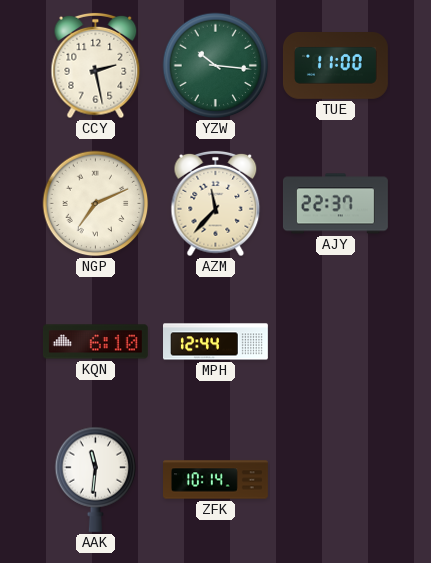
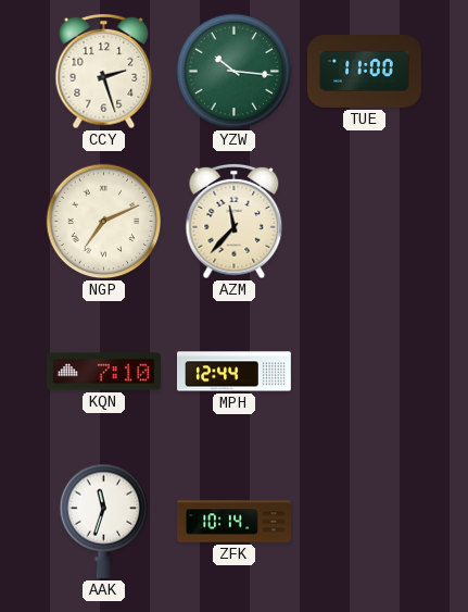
CCY: 2:28 -> 2:27
AJY: 22:37 -> none
KQN: 6:10 -> 7:10
AAK: 11:31 -> 11:33
